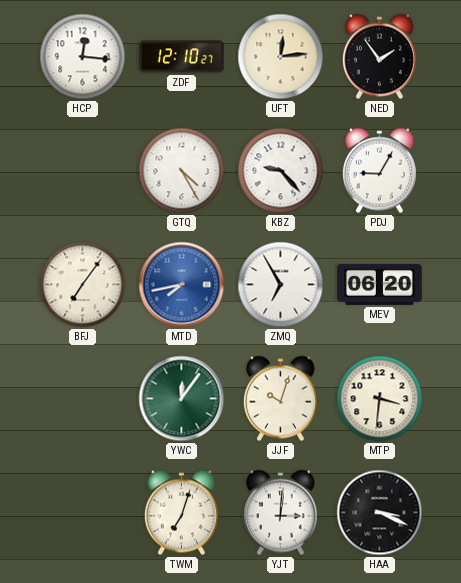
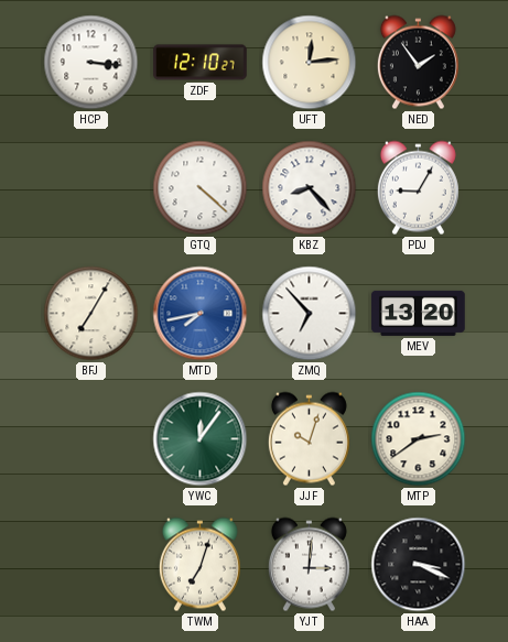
HCP: 12:16 -> 3:16
GTQ: 4:25 -> 4:22
KBZ: 9:23 -> 8:23
BFJ: 7:06 -> 7:05
ZMQ: 6:55 -> 6:53
MEV: 06:20 -> 13:20
MTP: 3:31 -> 2:39
